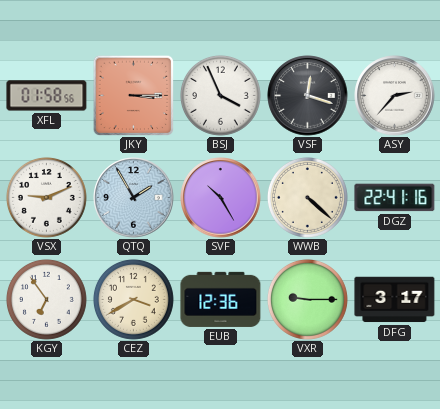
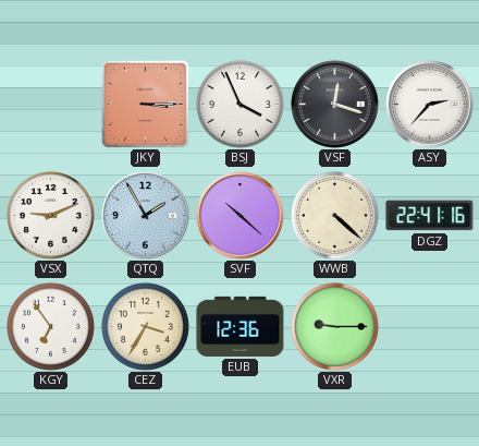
XFL: 01:58 -> none
SVF: 10:25 -> 10:22
CEZ: 3:40 -> 3:35
DFG: 3:17 -> none
